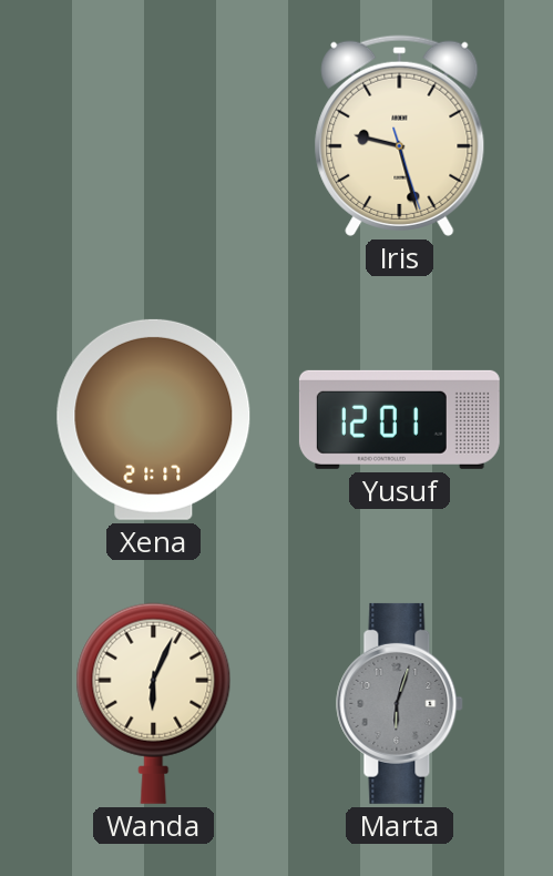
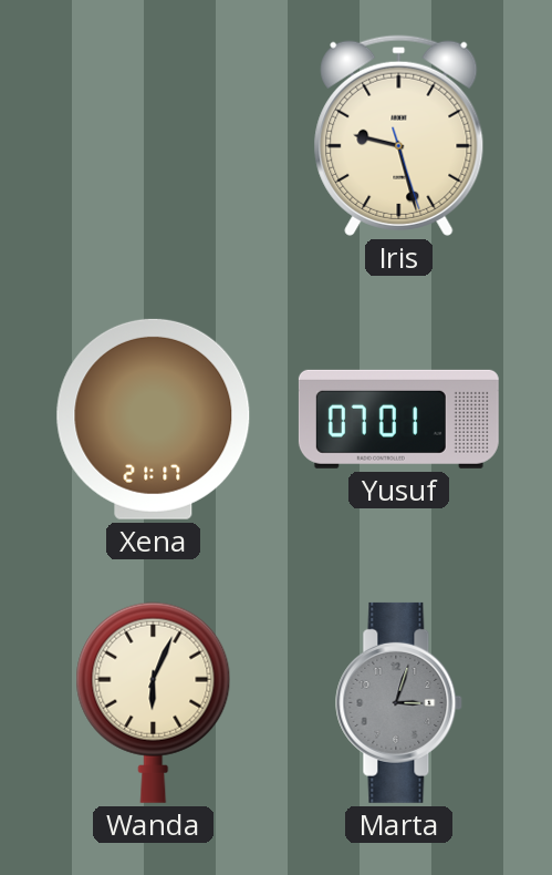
Yusuf: 12:01 -> 07:01
Marta: 6:03 -> 3:03
